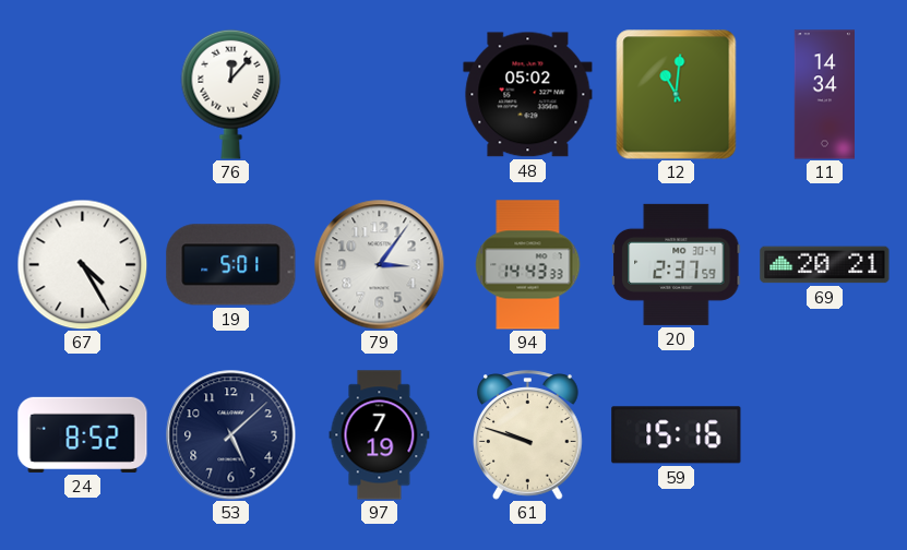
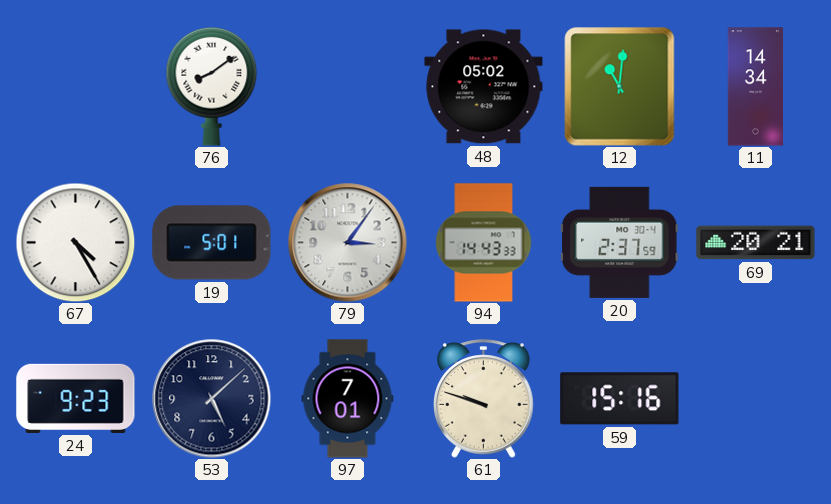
76: 12:07 -> 8:09
24: 8:52 -> 9:23
97: 7:19 -> 7:01
